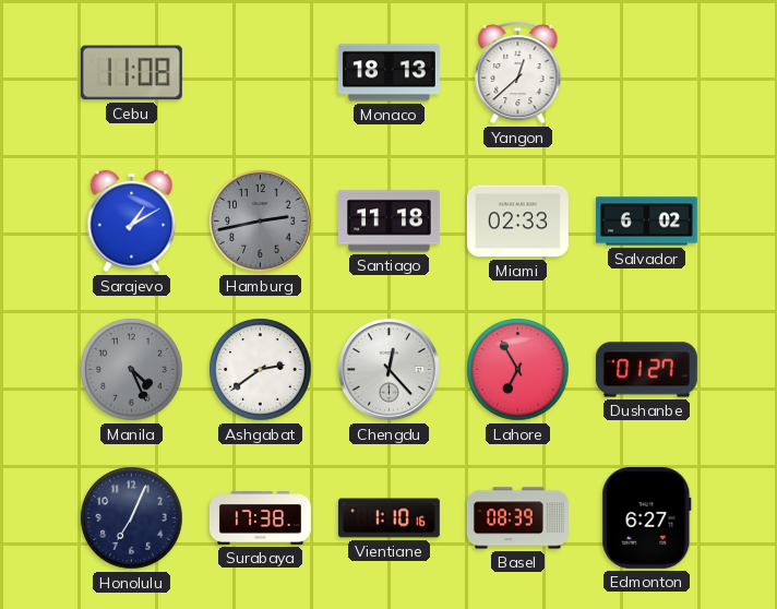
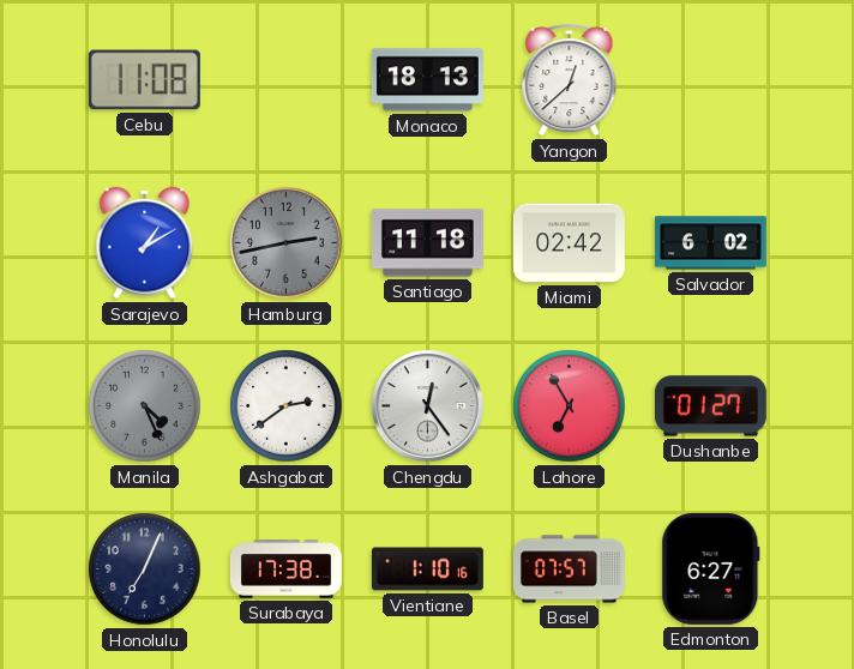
Miami: 02:33 -> 02:42
Chengdu: 12:23 -> 12:24
Basel: 08:39 -> 07:57
